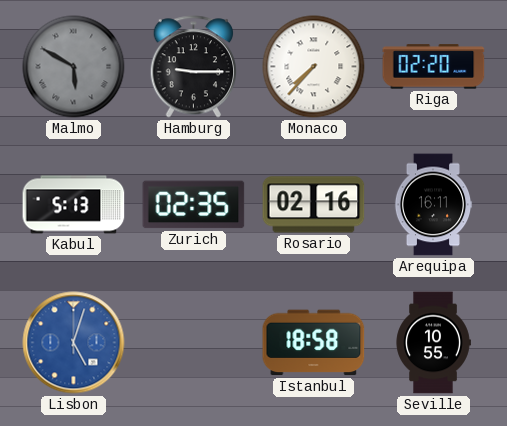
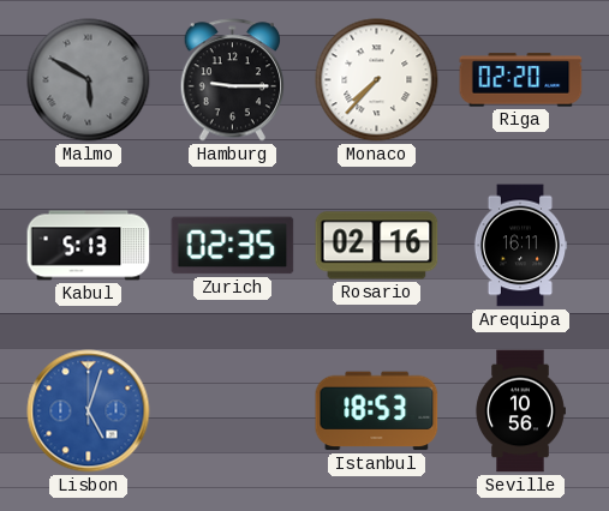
Istanbul: 18:58 -> 18:53
Seville: 10:55 -> 10:56
